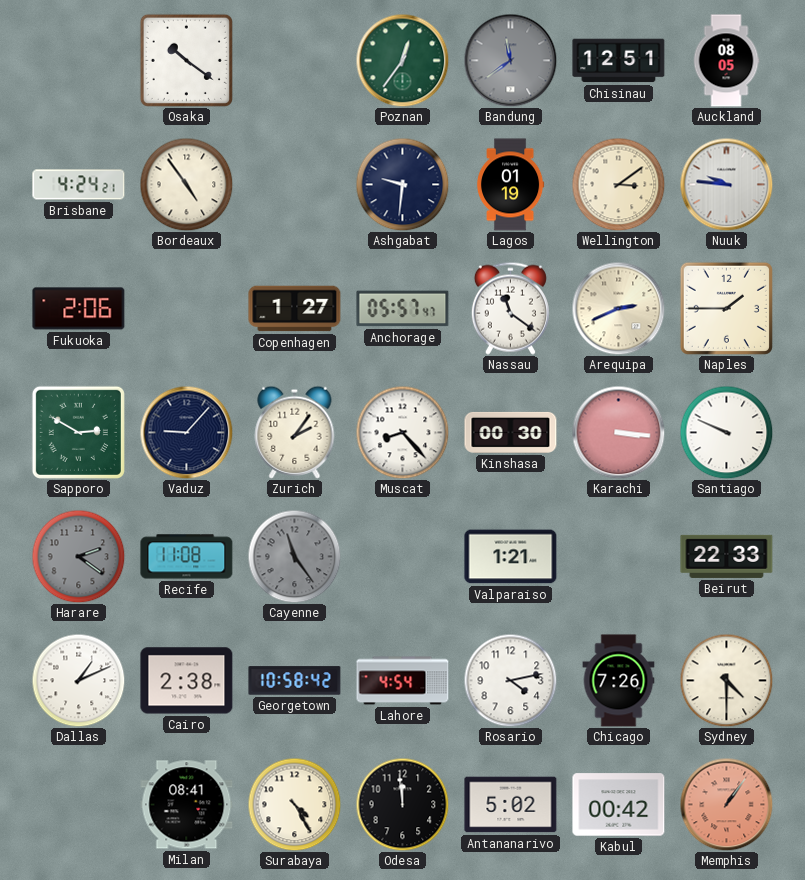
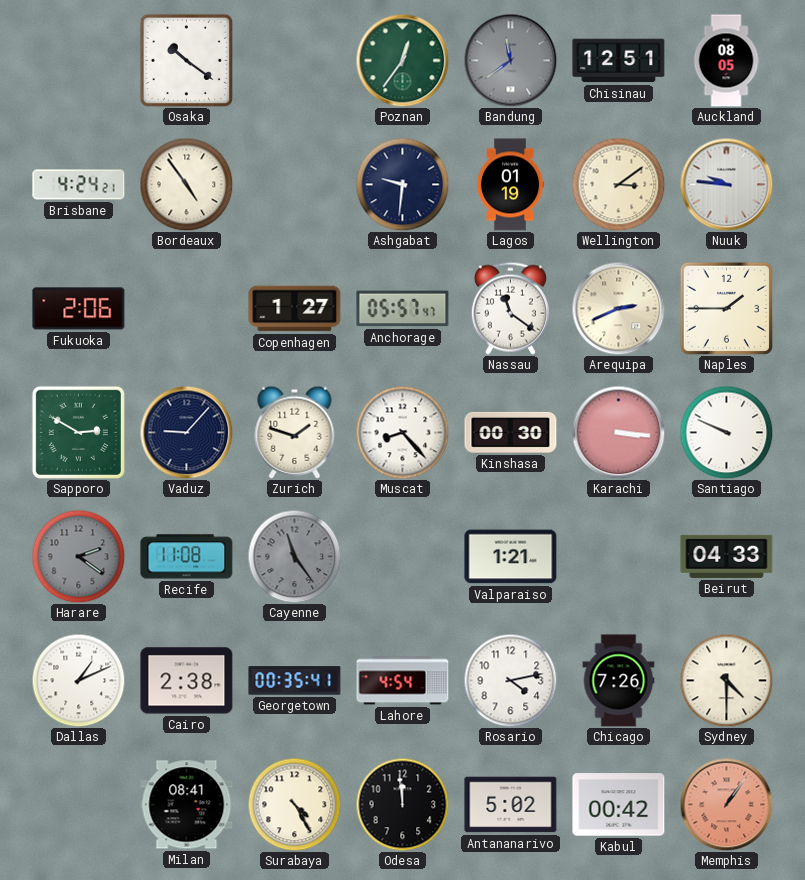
Zurich: 2:06 -> 1:48
Beirut: 22:33 -> 04:33
Georgetown: 10:58 -> 00:35
